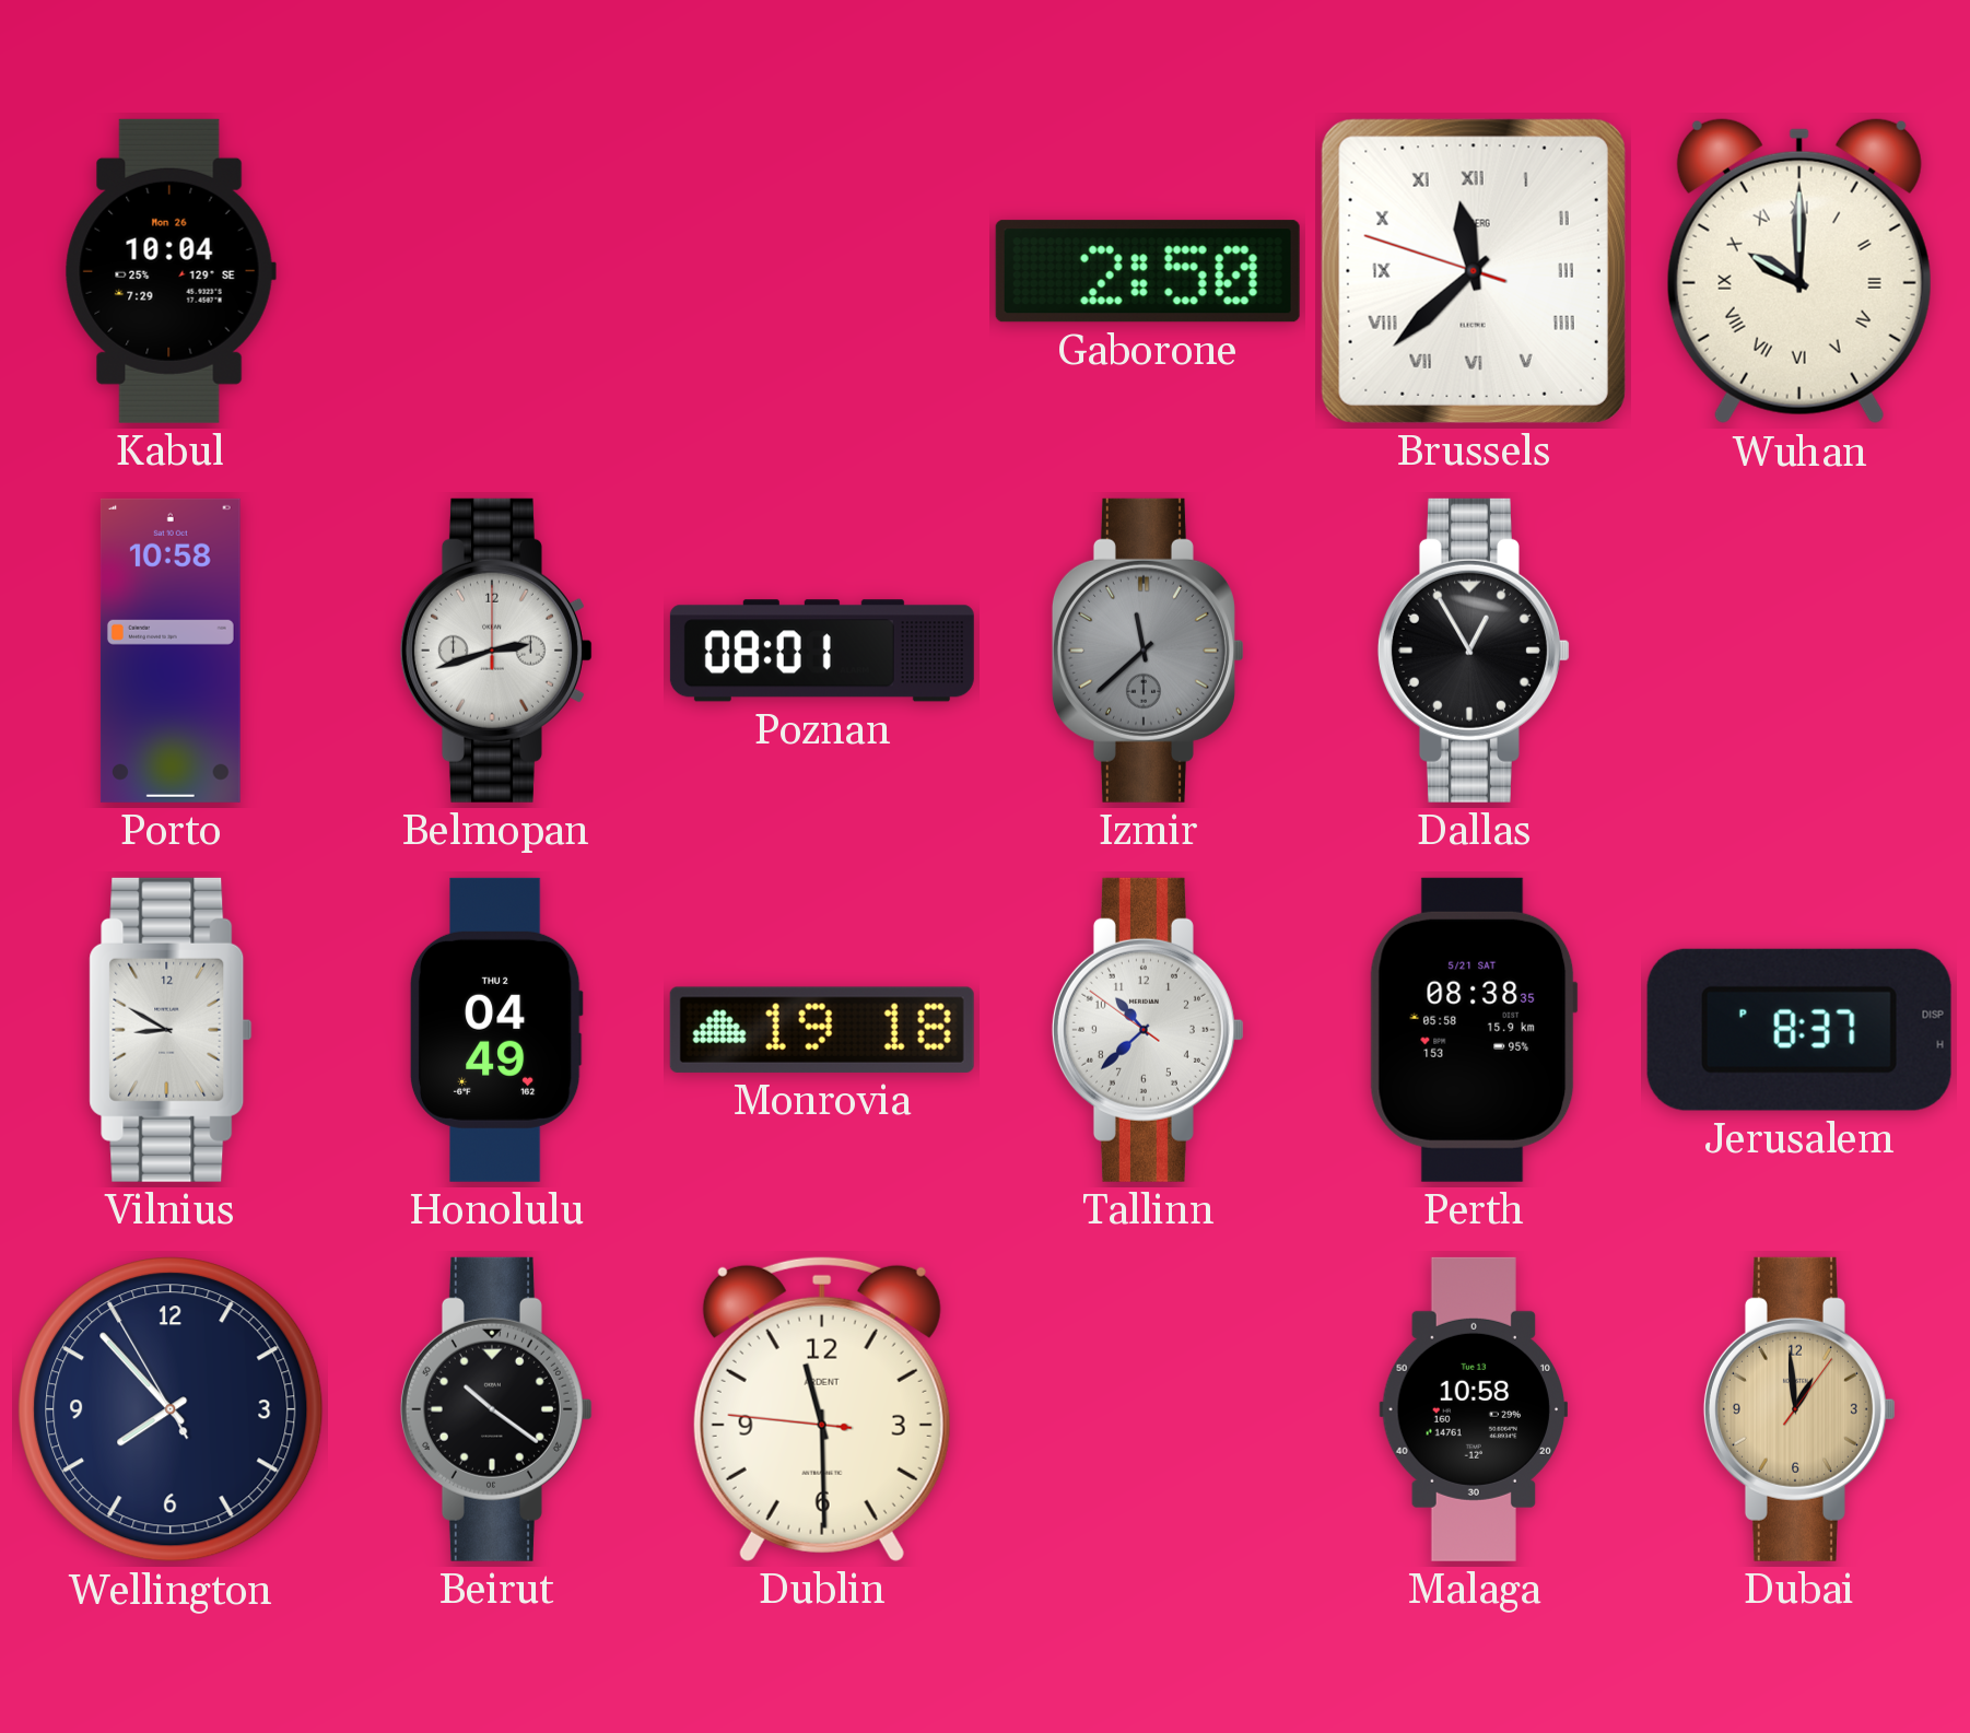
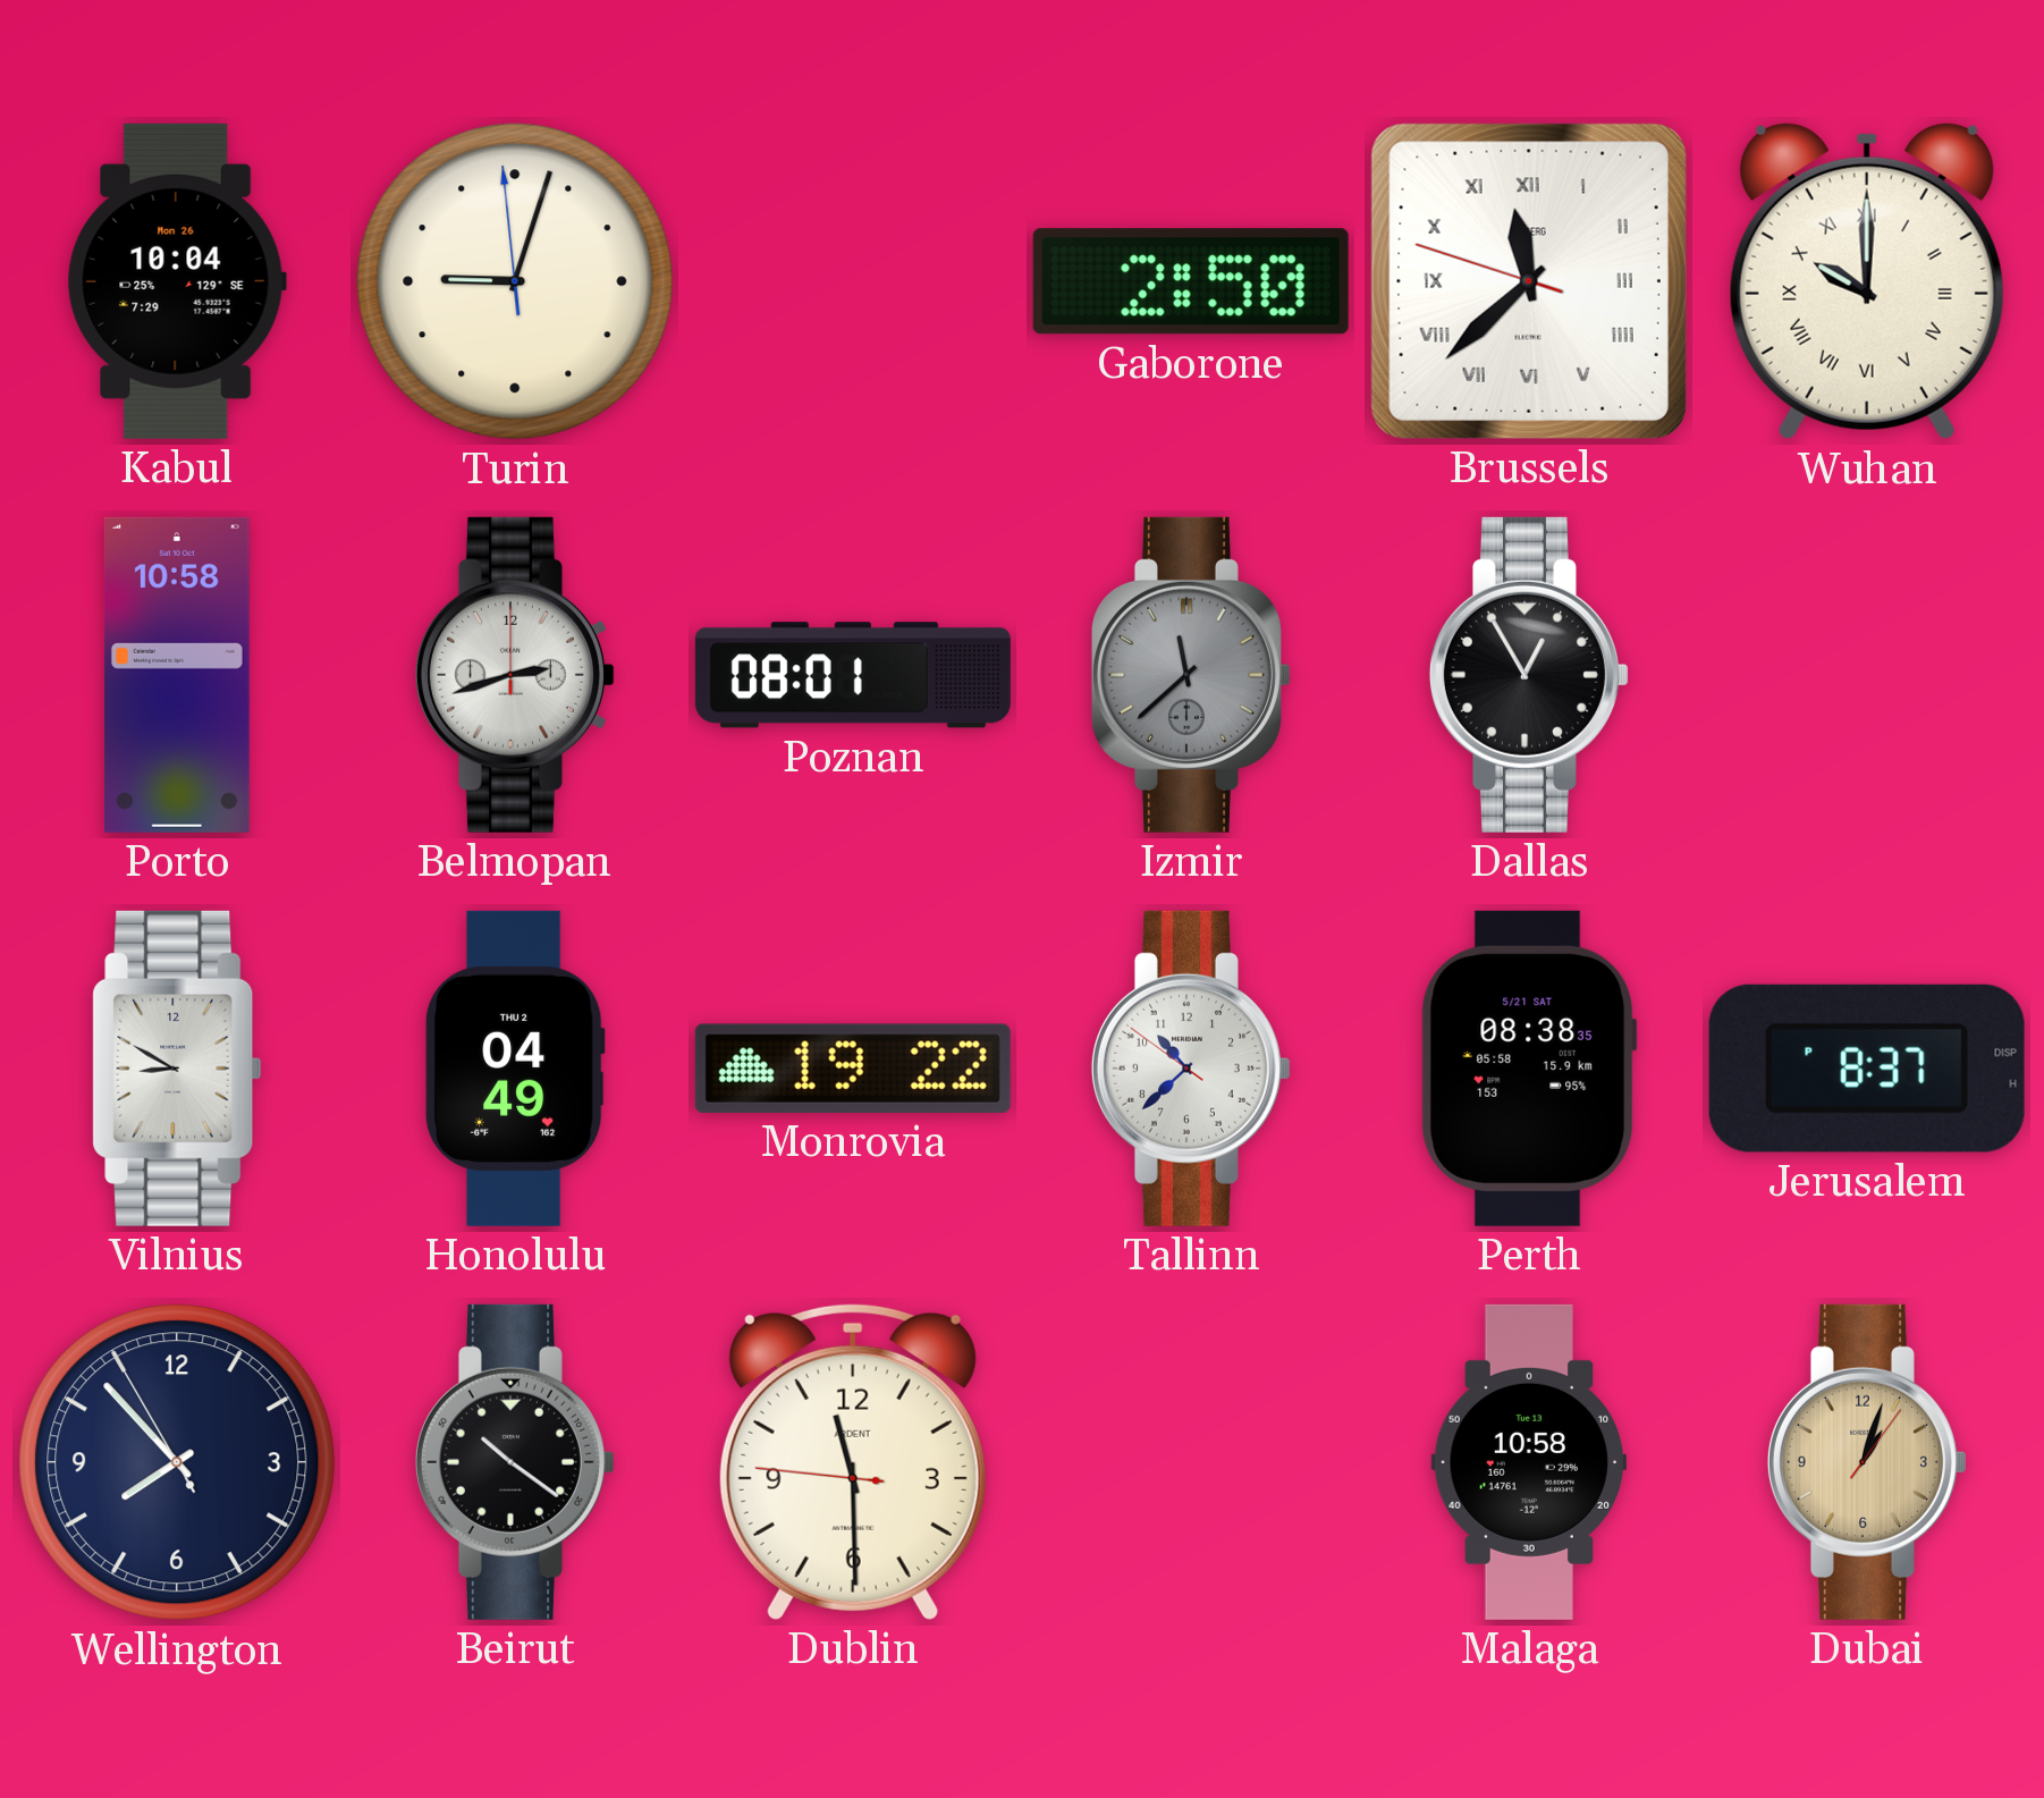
Turin: none -> 9:02
Monrovia: 19:18 -> 19:22
Dubai: 12:59 -> 1:03
